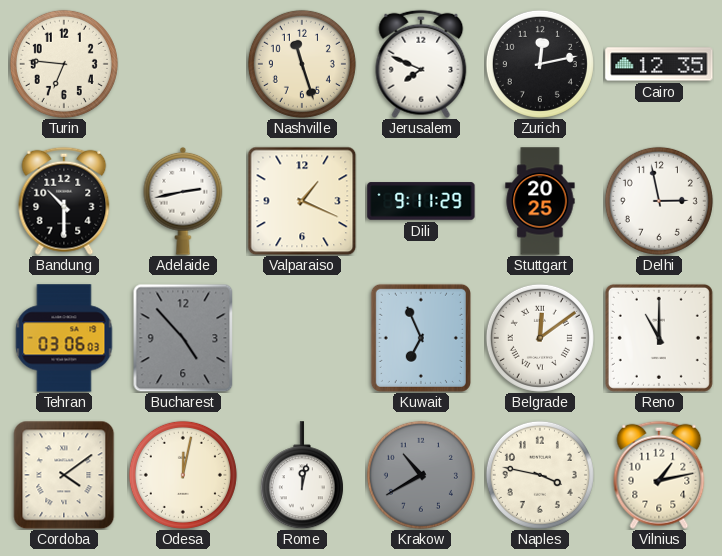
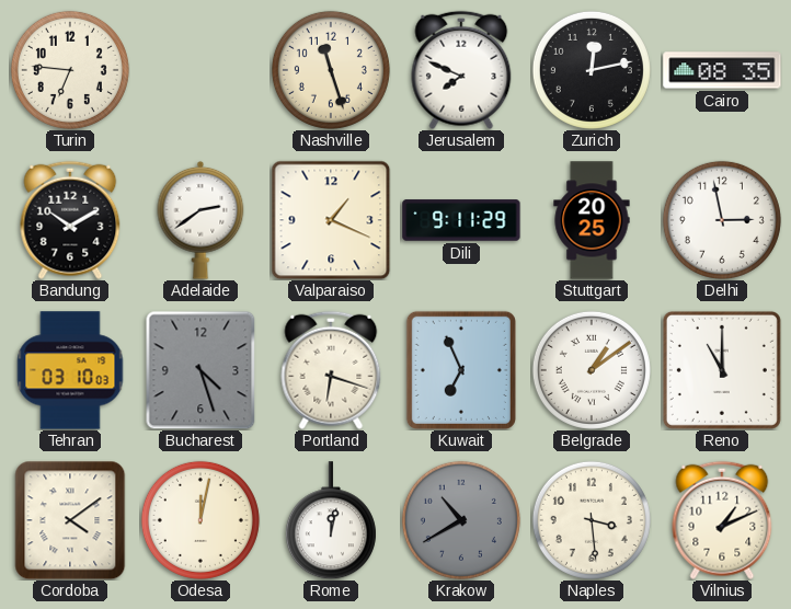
Cairo: 12:35 -> 08:35
Bandung: 10:30 -> 10:10
Adelaide: 2:43 -> 2:39
Tehran: 03:06 -> 03:10
Bucharest: 4:53 -> 4:27
Portland: none -> 6:18
Belgrade: 12:09 -> 1:09
Naples: 3:47 -> 3:29
Vilnius: 1:13 -> 1:11
